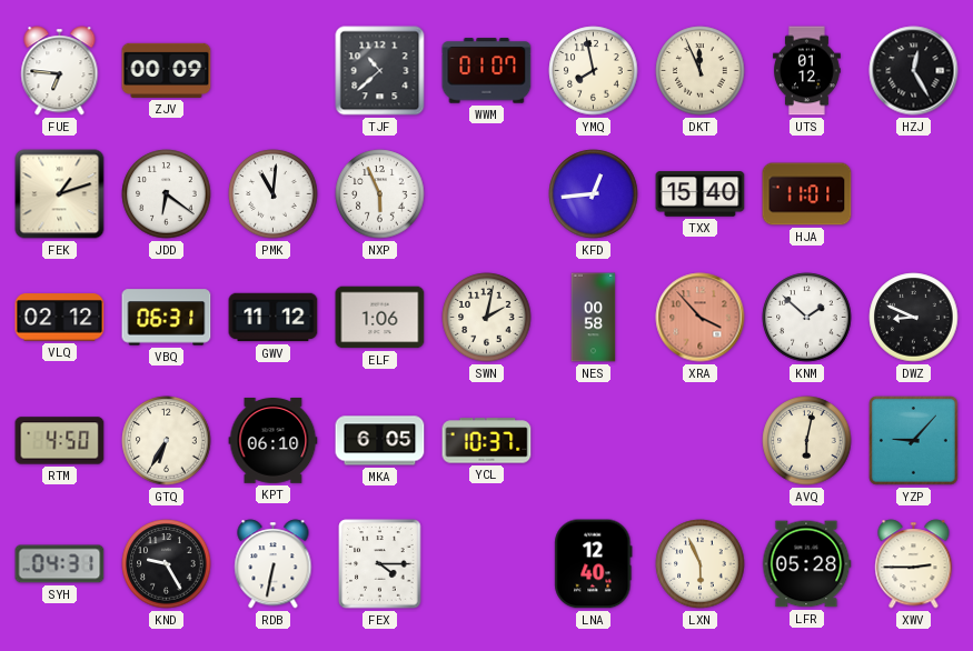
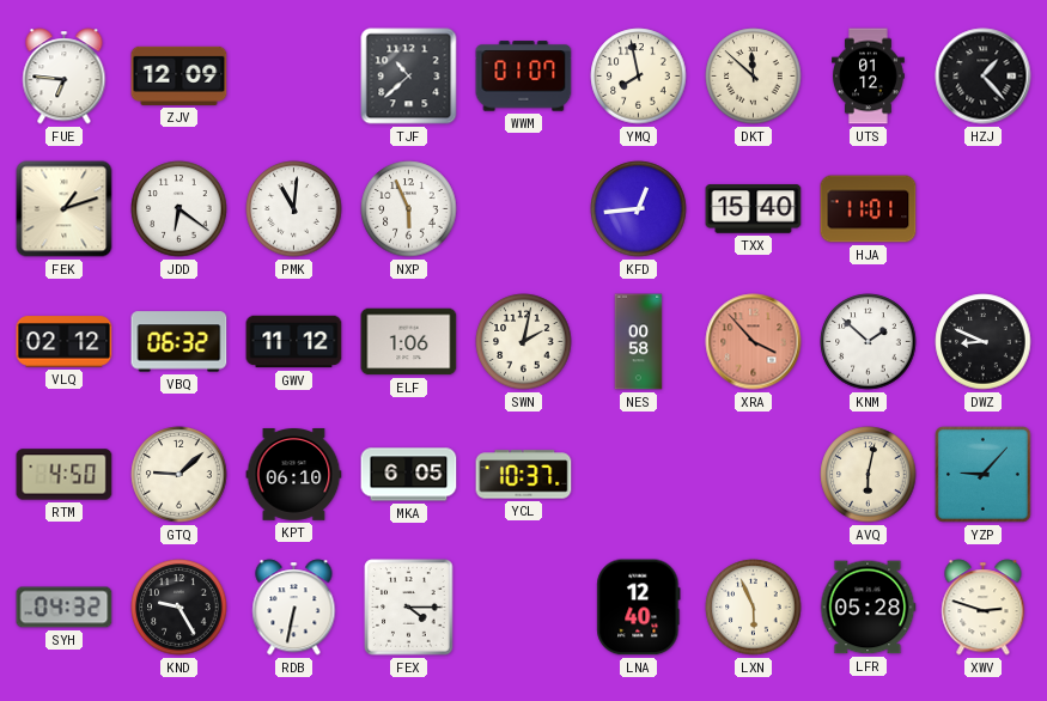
ZJV: 00:09 -> 12:09
DKT: 11:56 -> 11:52
HZJ: 12:25 -> 1:23
VBQ: 06:31 -> 06:32
GTQ: 6:35 -> 9:08
SYH: 04:31 -> 04:32
XWV: 2:45 -> 2:48
